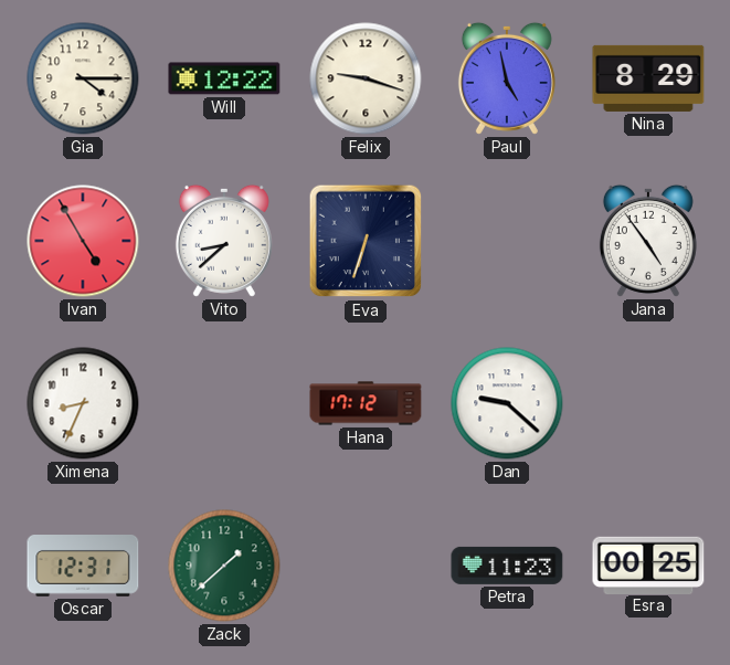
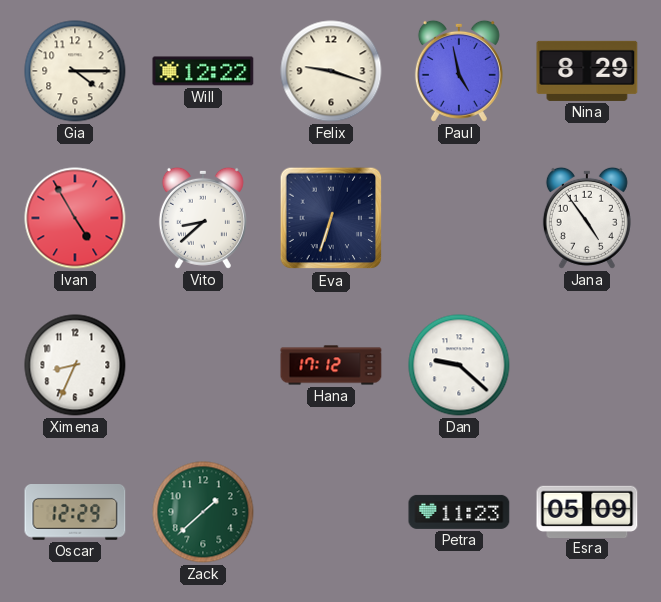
Oscar: 12:31 -> 12:29
Esra: 00:25 -> 05:09
